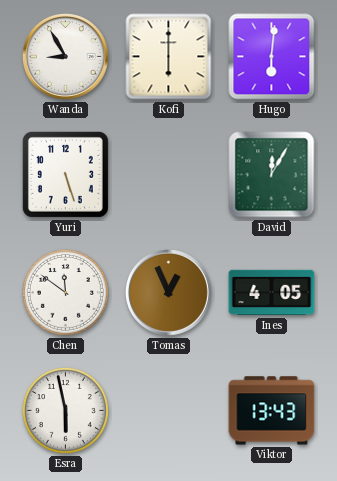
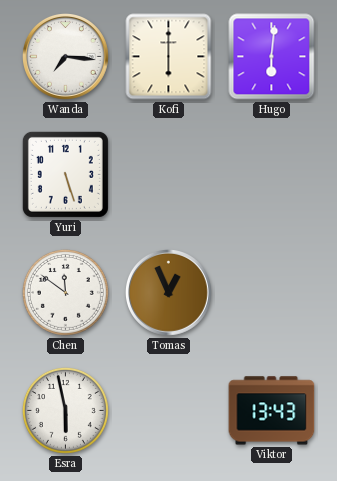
Wanda: 8:55 -> 7:16
David: 12:05 -> none
Ines: 4:05 -> none
